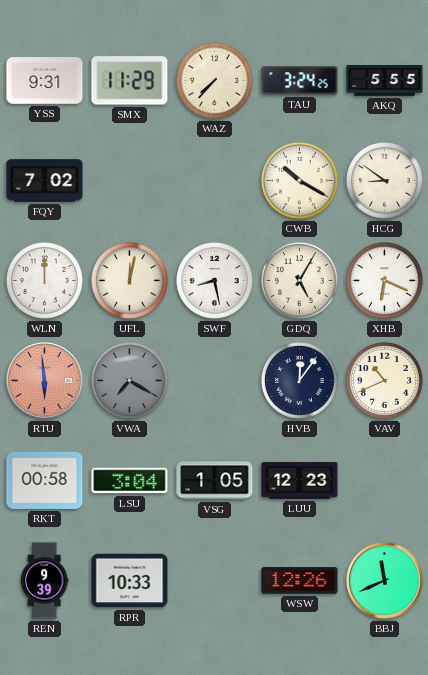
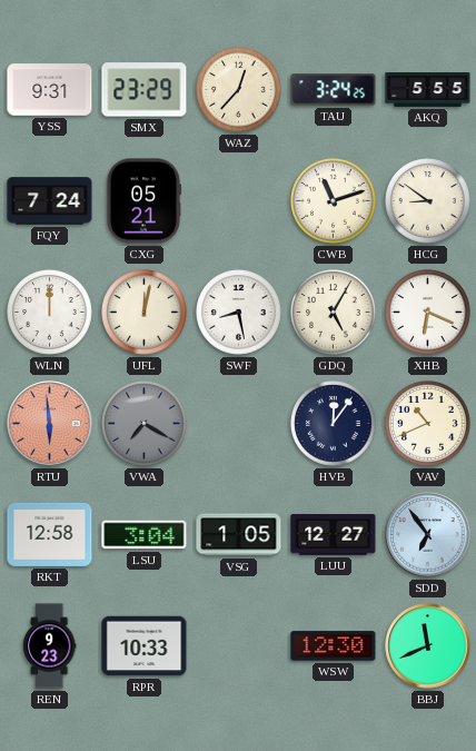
SMX: 11:29 -> 23:29
WAZ: 7:37 -> 12:37
FQY: 7:02 -> 7:24
CXG: none -> 05:21
CWB: 10:20 -> 11:12
RKT: 00:58 -> 12:58
LUU: 12:23 -> 12:27
SDD: none -> 6:54
REN: 9:39 -> 9:23
WSW: 12:26 -> 12:30
